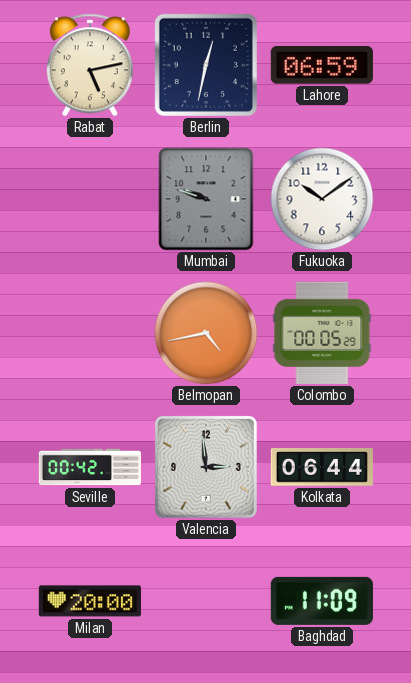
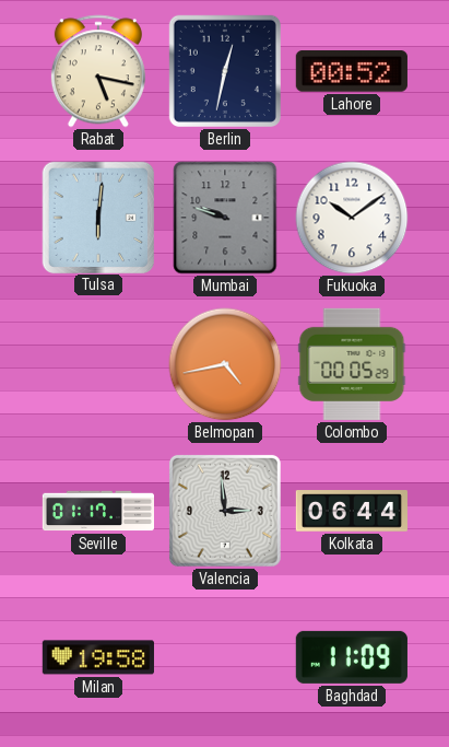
Rabat: 5:13 -> 5:17
Lahore: 06:59 -> 00:52
Tulsa: none -> 6:01
Seville: 00:42 -> 01:17
Milan: 20:00 -> 19:58
